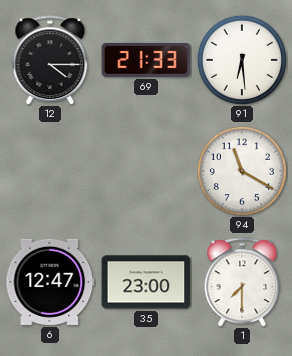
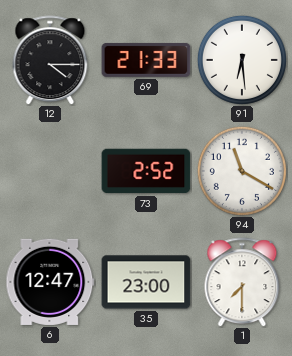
73: none -> 2:52
